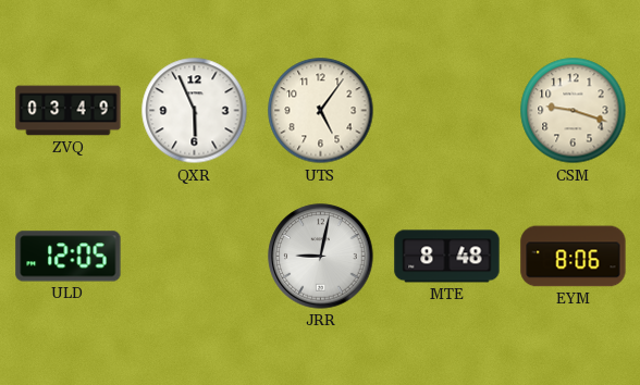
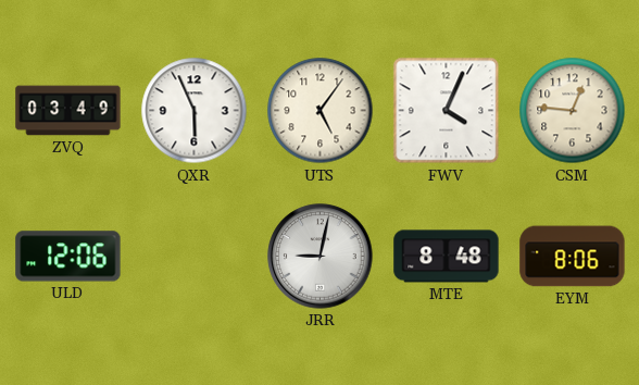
FWV: none -> 4:04
CSM: 9:18 -> 12:46
ULD: 12:05 -> 12:06
